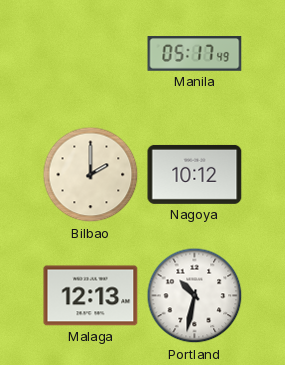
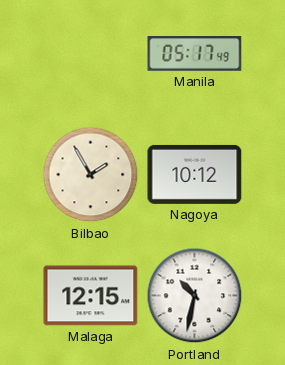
Bilbao: 2:00 -> 1:55
Malaga: 12:13 -> 12:15
